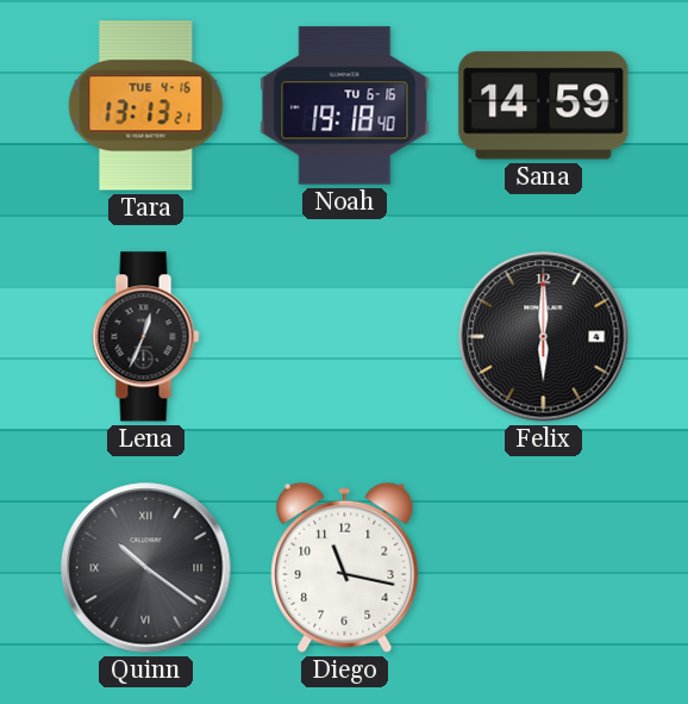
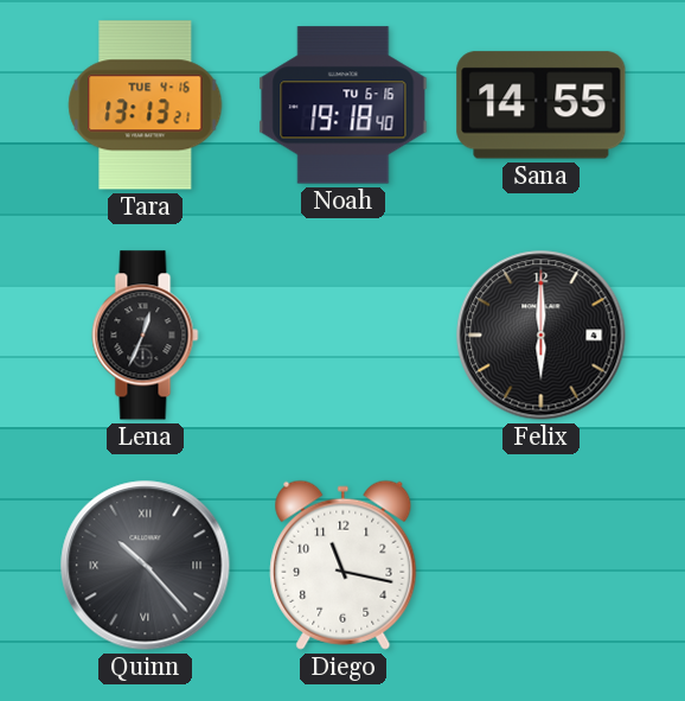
Sana: 14:59 -> 14:55
Quinn: 10:21 -> 10:23
